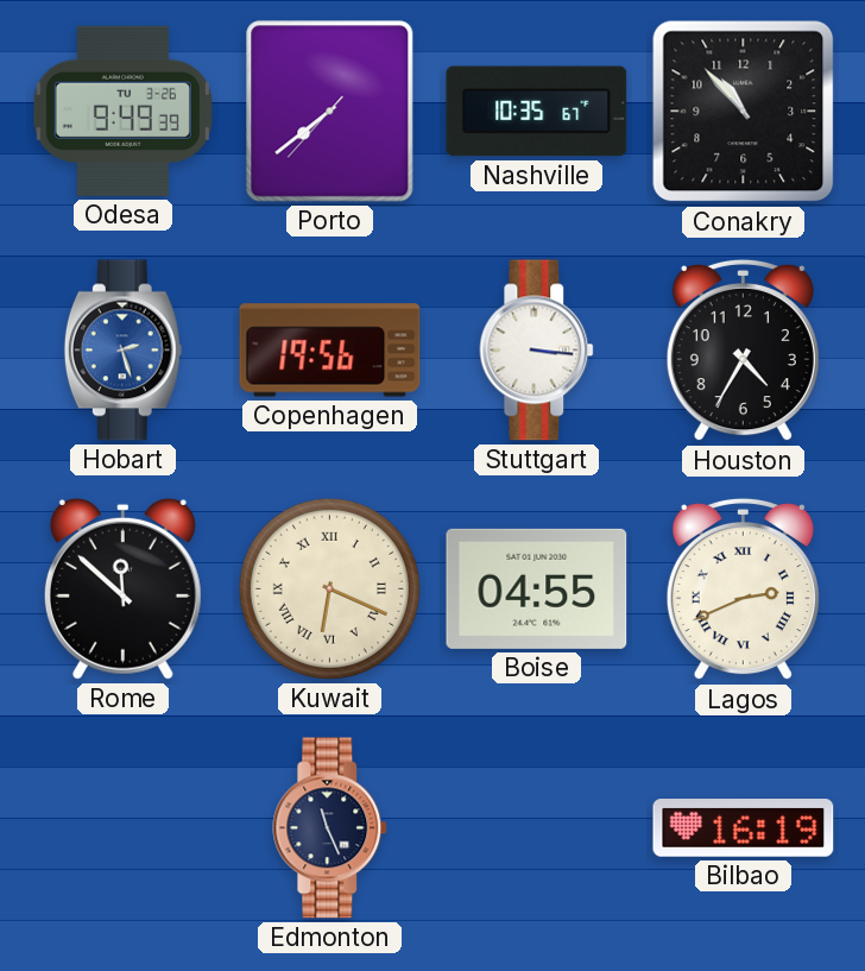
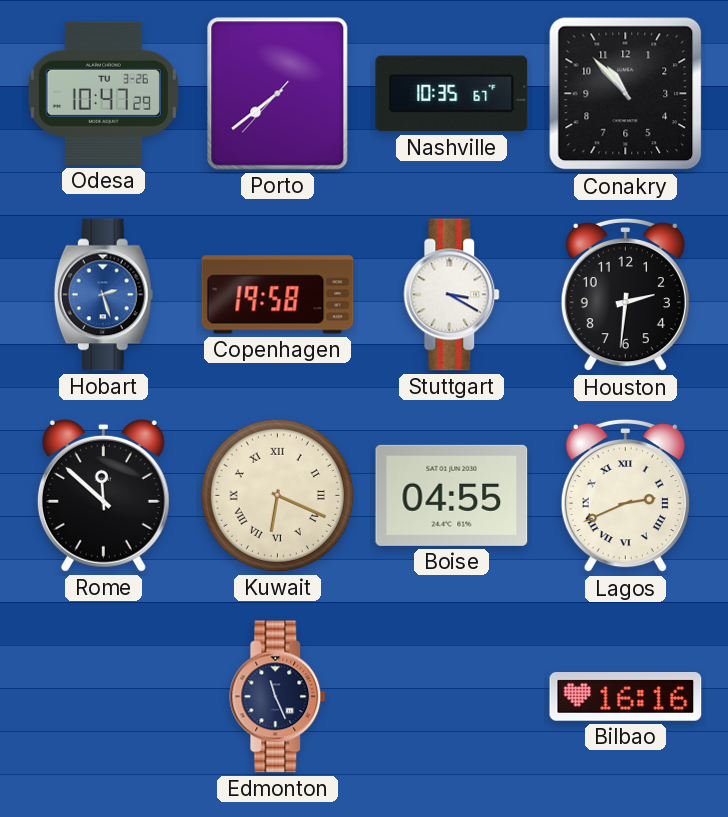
Odesa: 9:49 -> 10:47
Copenhagen: 19:56 -> 19:58
Stuttgart: 3:16 -> 3:20
Houston: 4:35 -> 2:31
Bilbao: 16:19 -> 16:16
